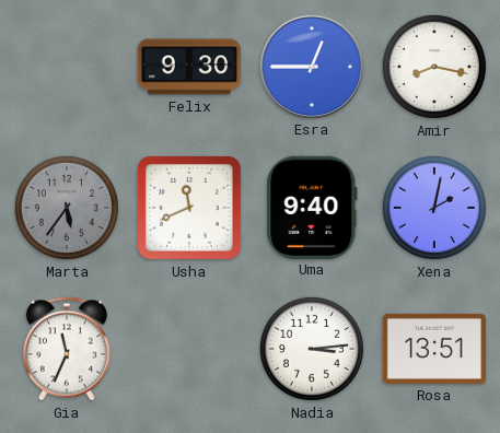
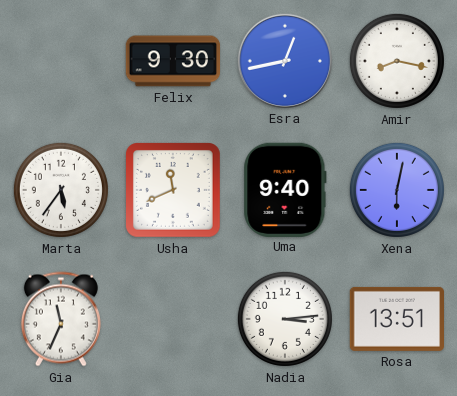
Esra: 12:45 -> 12:43
Marta dial: grey -> white
Xena: 2:02 -> 6:02
